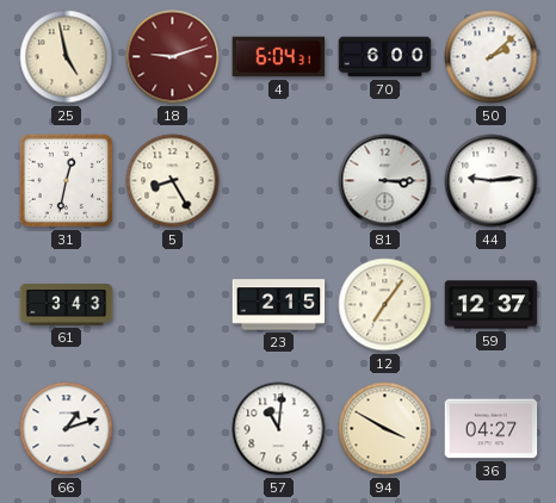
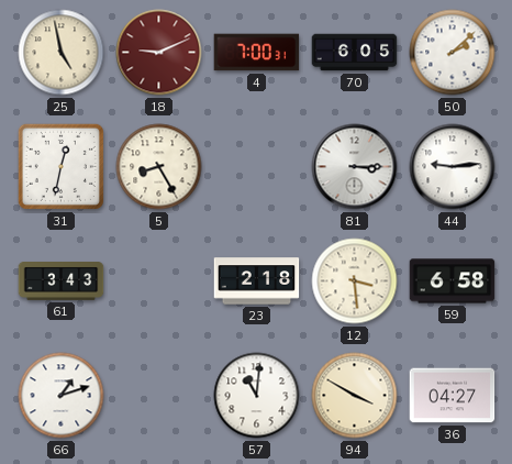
18: 9:12 -> 9:11
4: 6:04 -> 7:00
70: 6:00 -> 6:05
23: 2:15 -> 2:18
12: 7:06 -> 3:29
59: 12:37 -> 6:58
